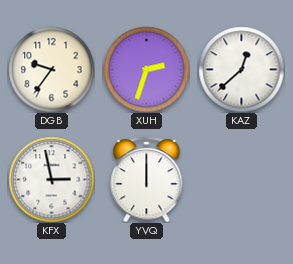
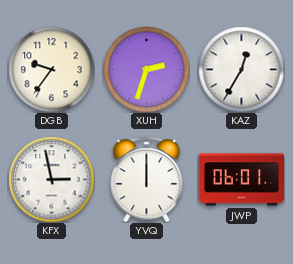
KAZ: 12:38 -> 12:35
JWP: none -> 06:01
